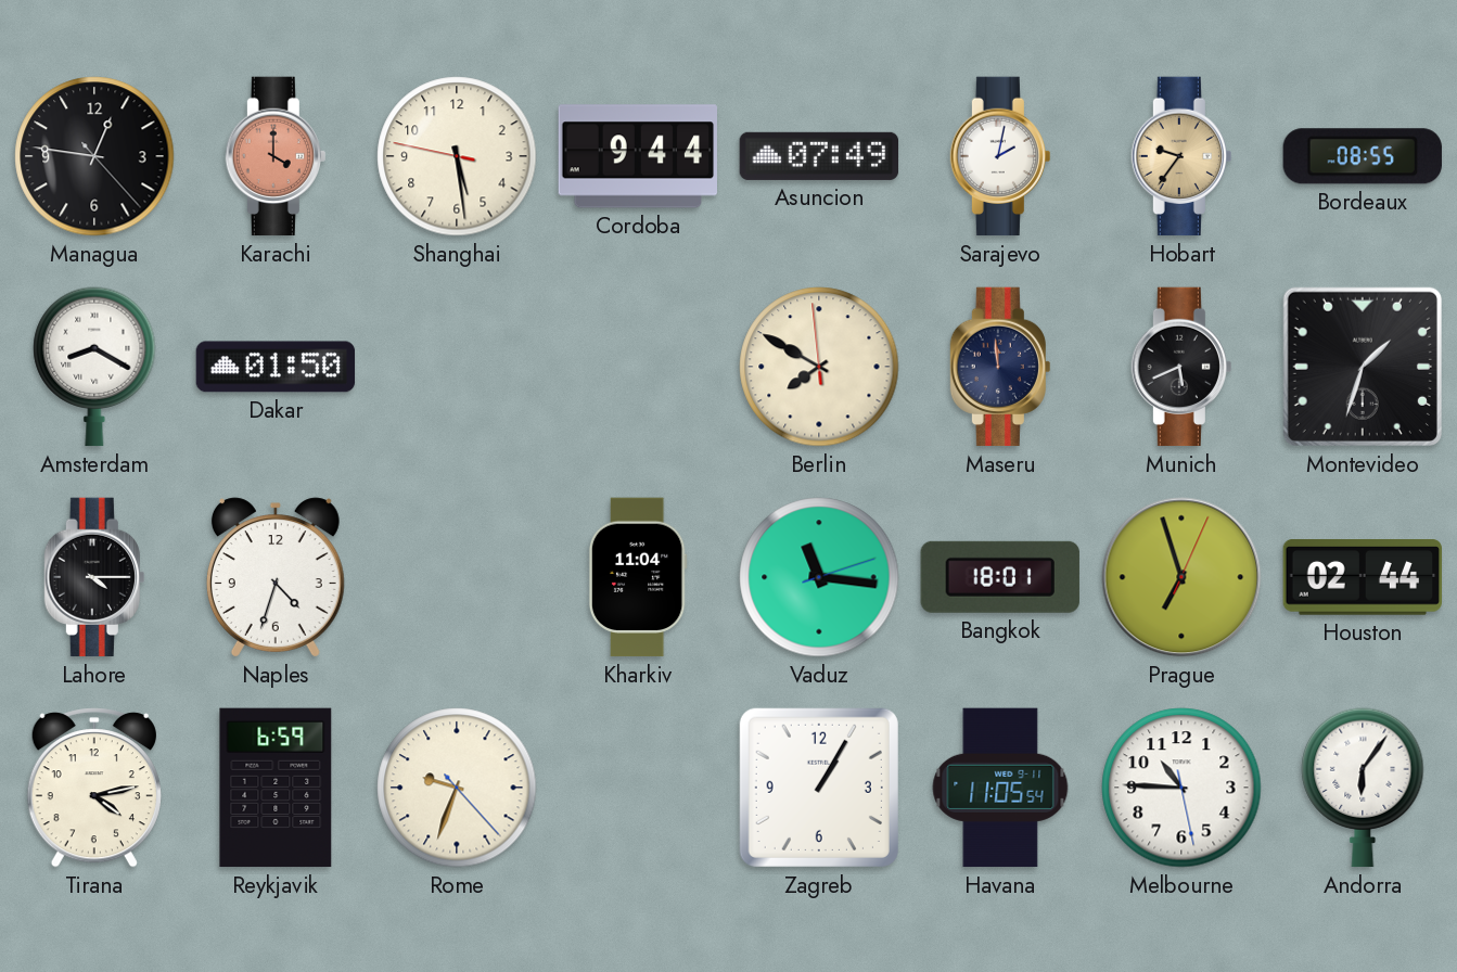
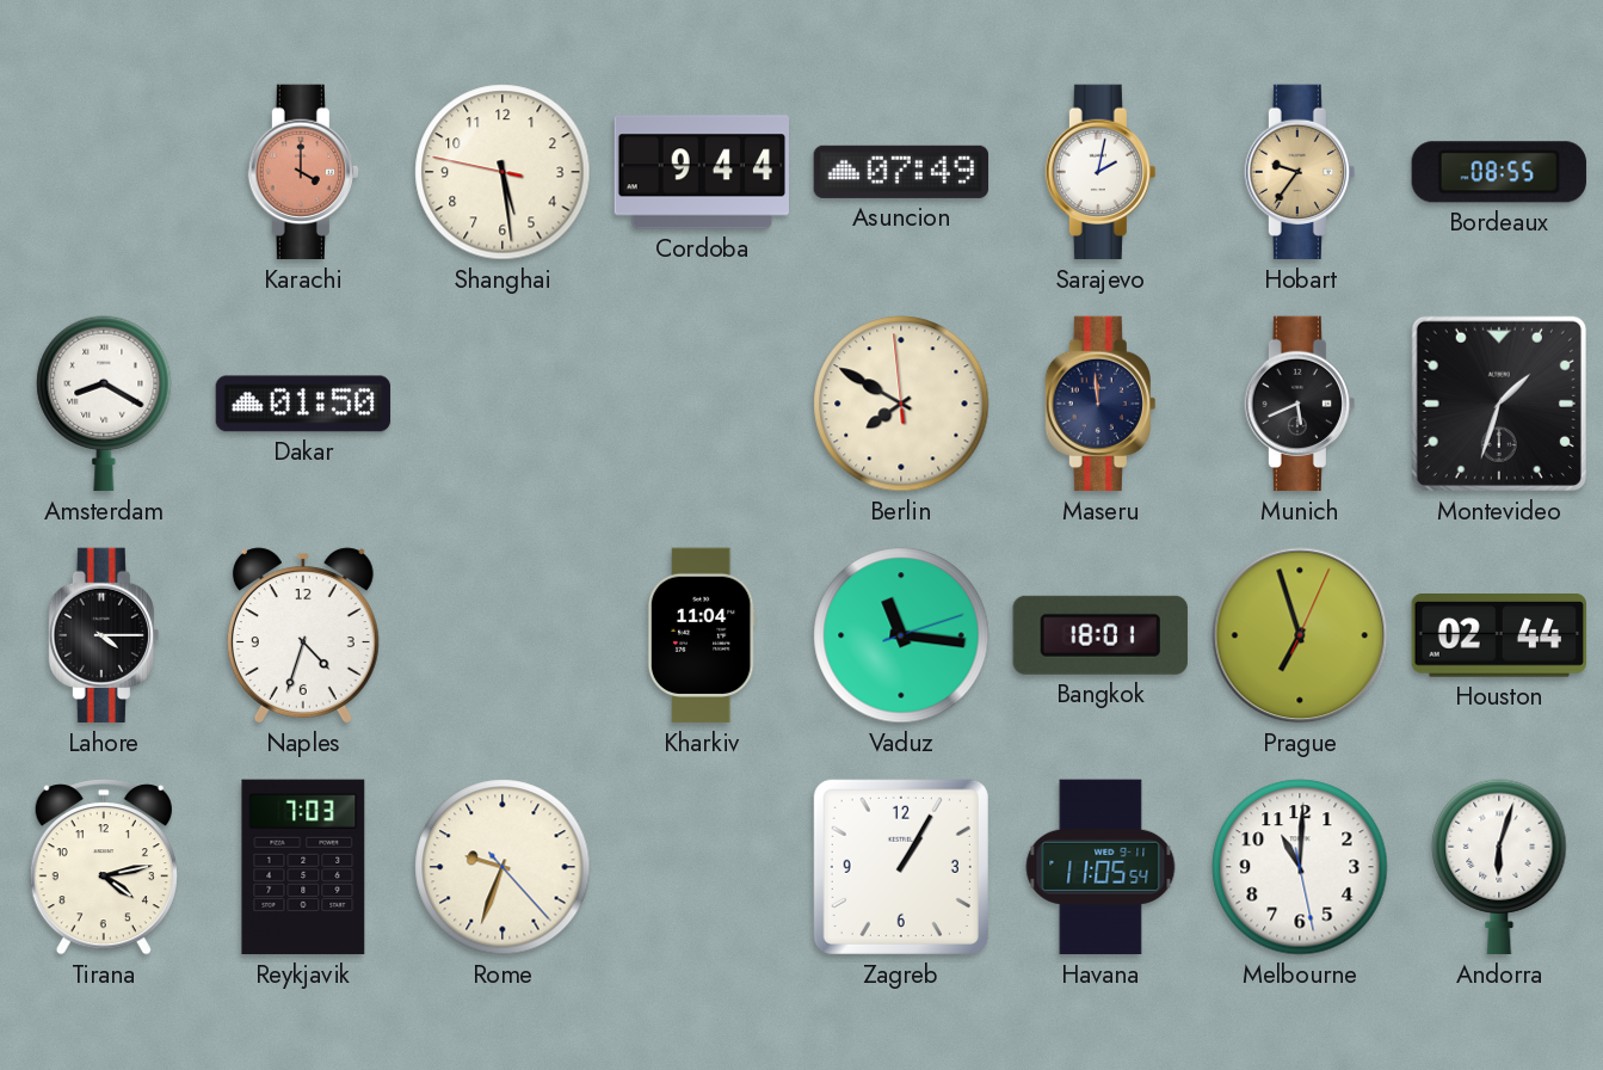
Managua: 12:46 -> none
Reykjavik: 6:59 -> 7:03
Melbourne: 10:45 -> 11:00
Andorra: 6:06 -> 6:03
